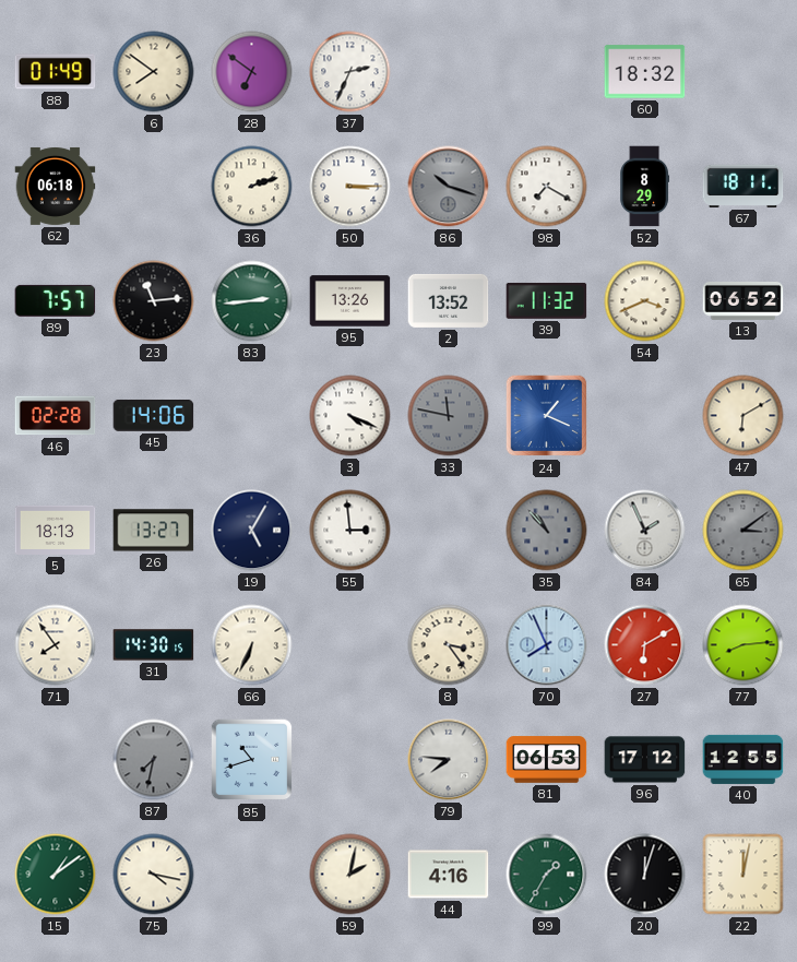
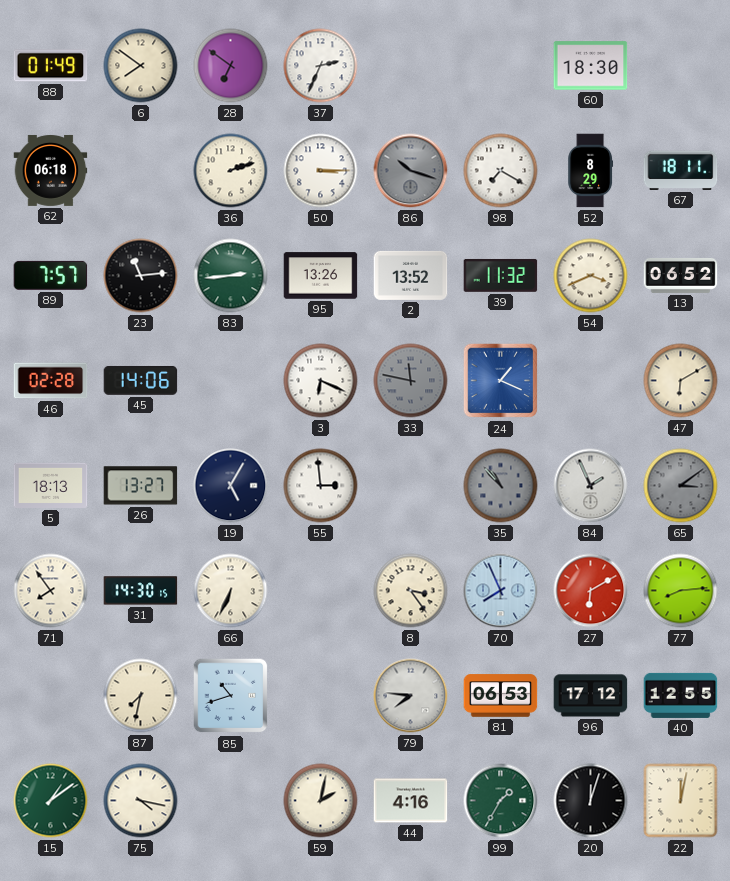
60: 18:32 -> 18:30
3: 4:19 -> 6:19
87 dial: grey -> cream
